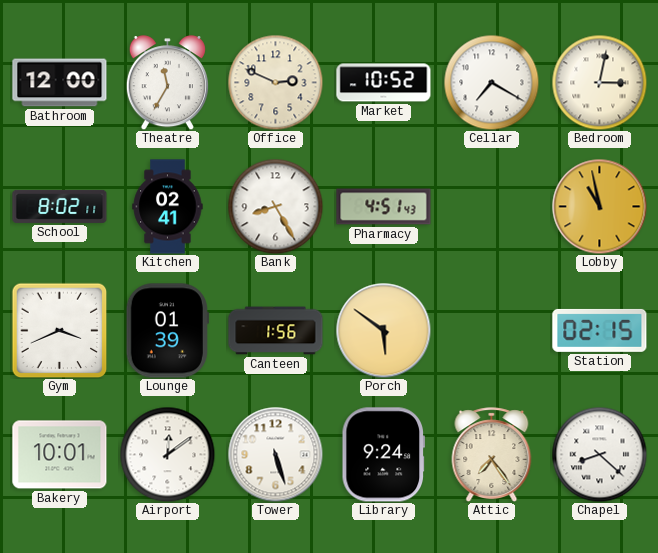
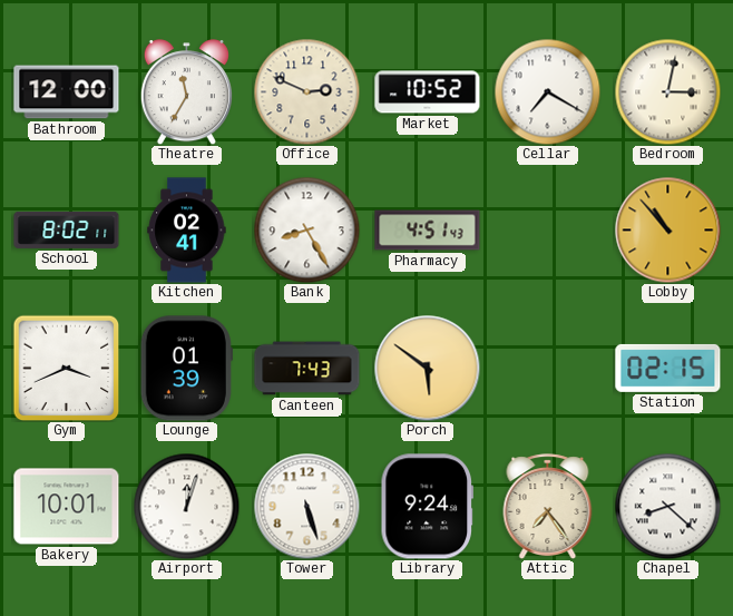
Lobby: 10:58 -> 10:53
Canteen: 1:56 -> 7:43
Airport: 12:09 -> 12:03
